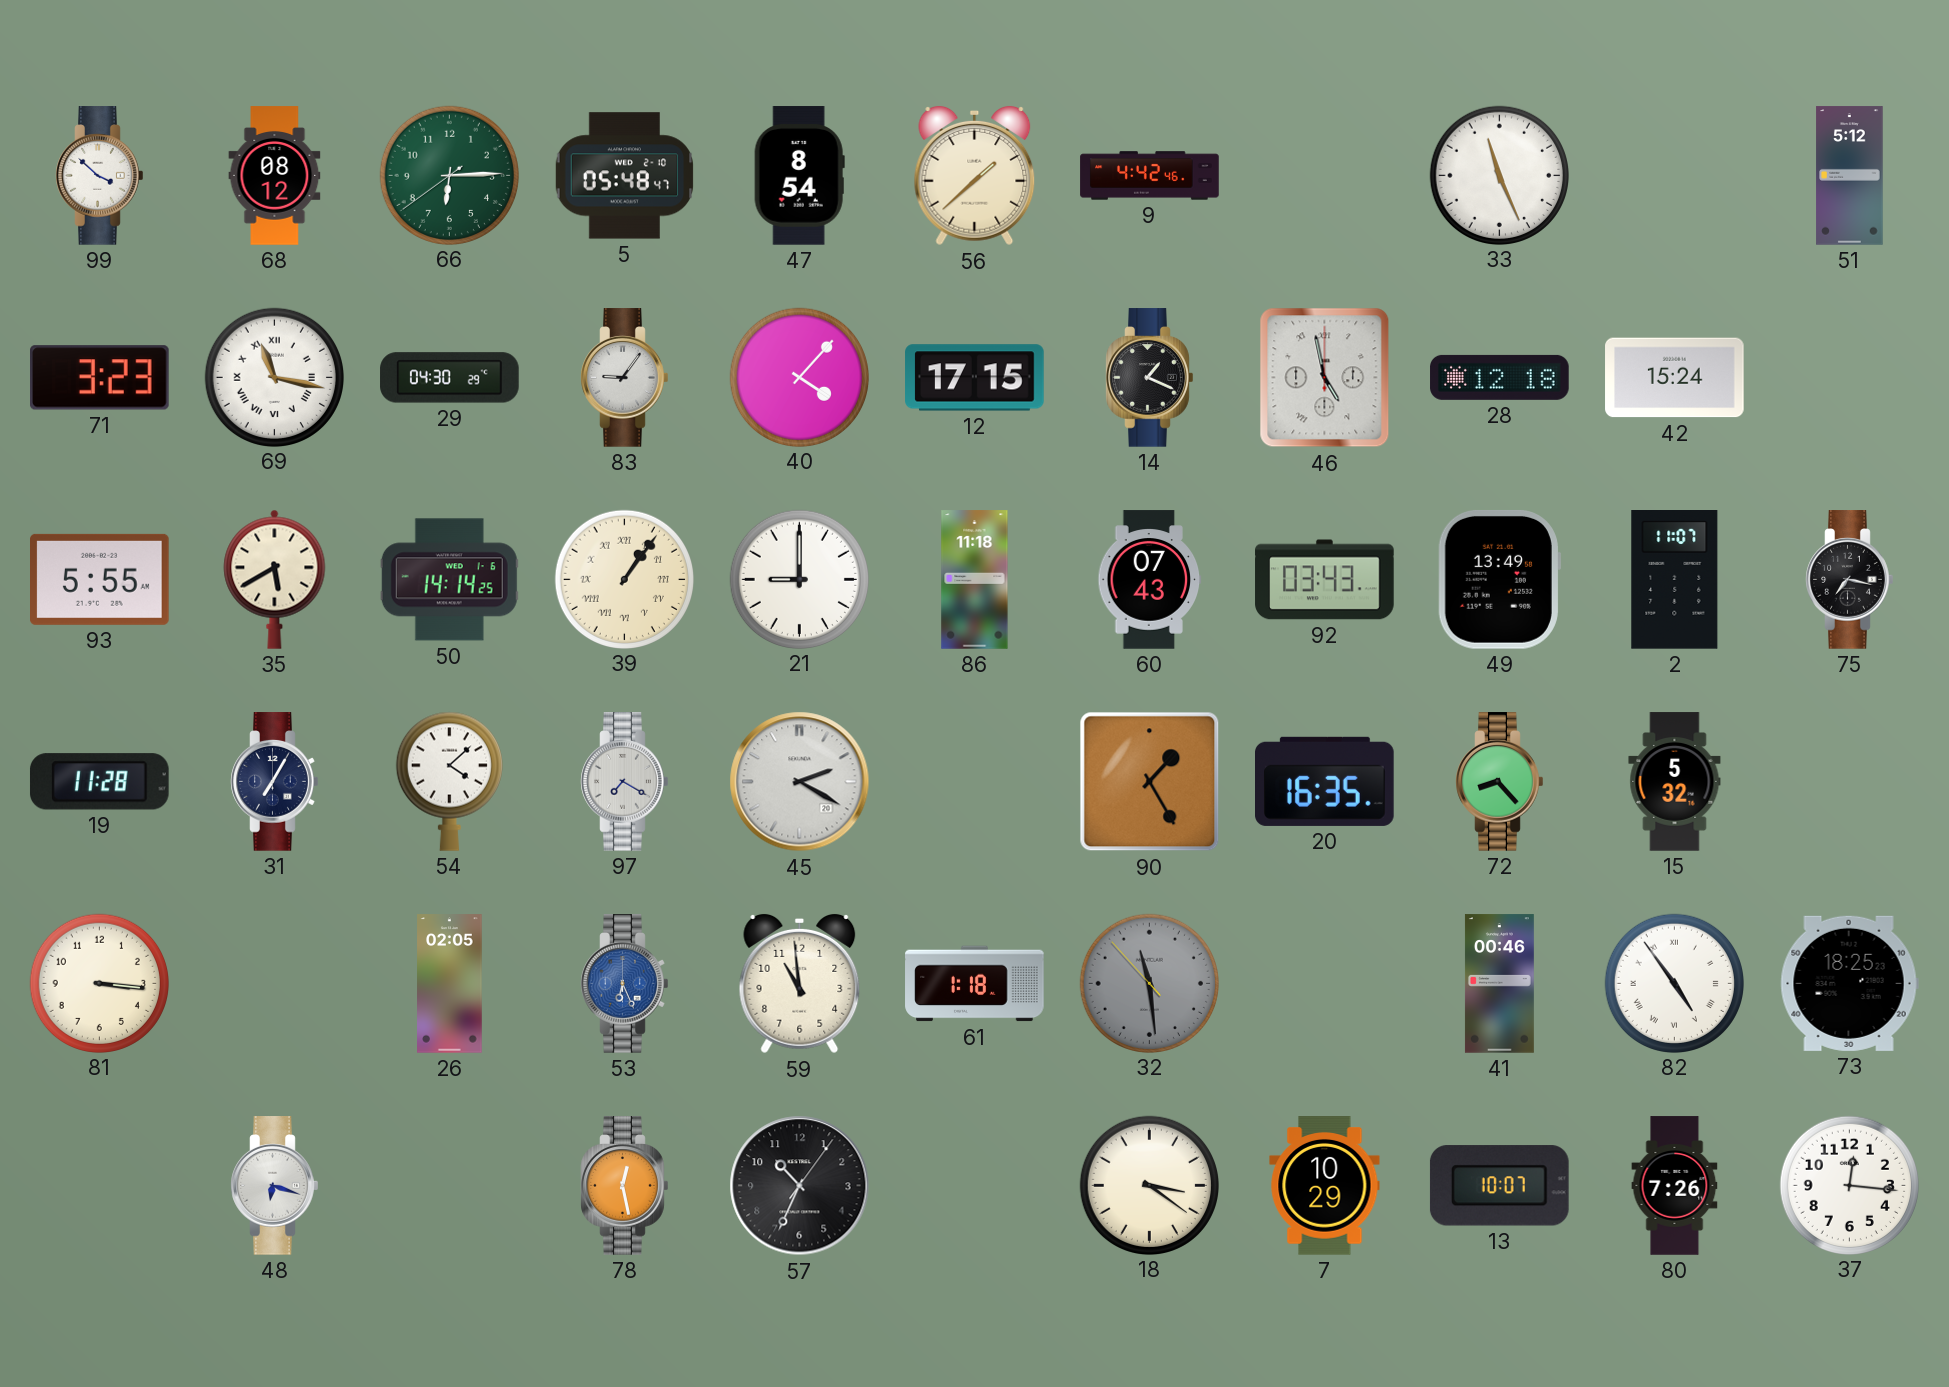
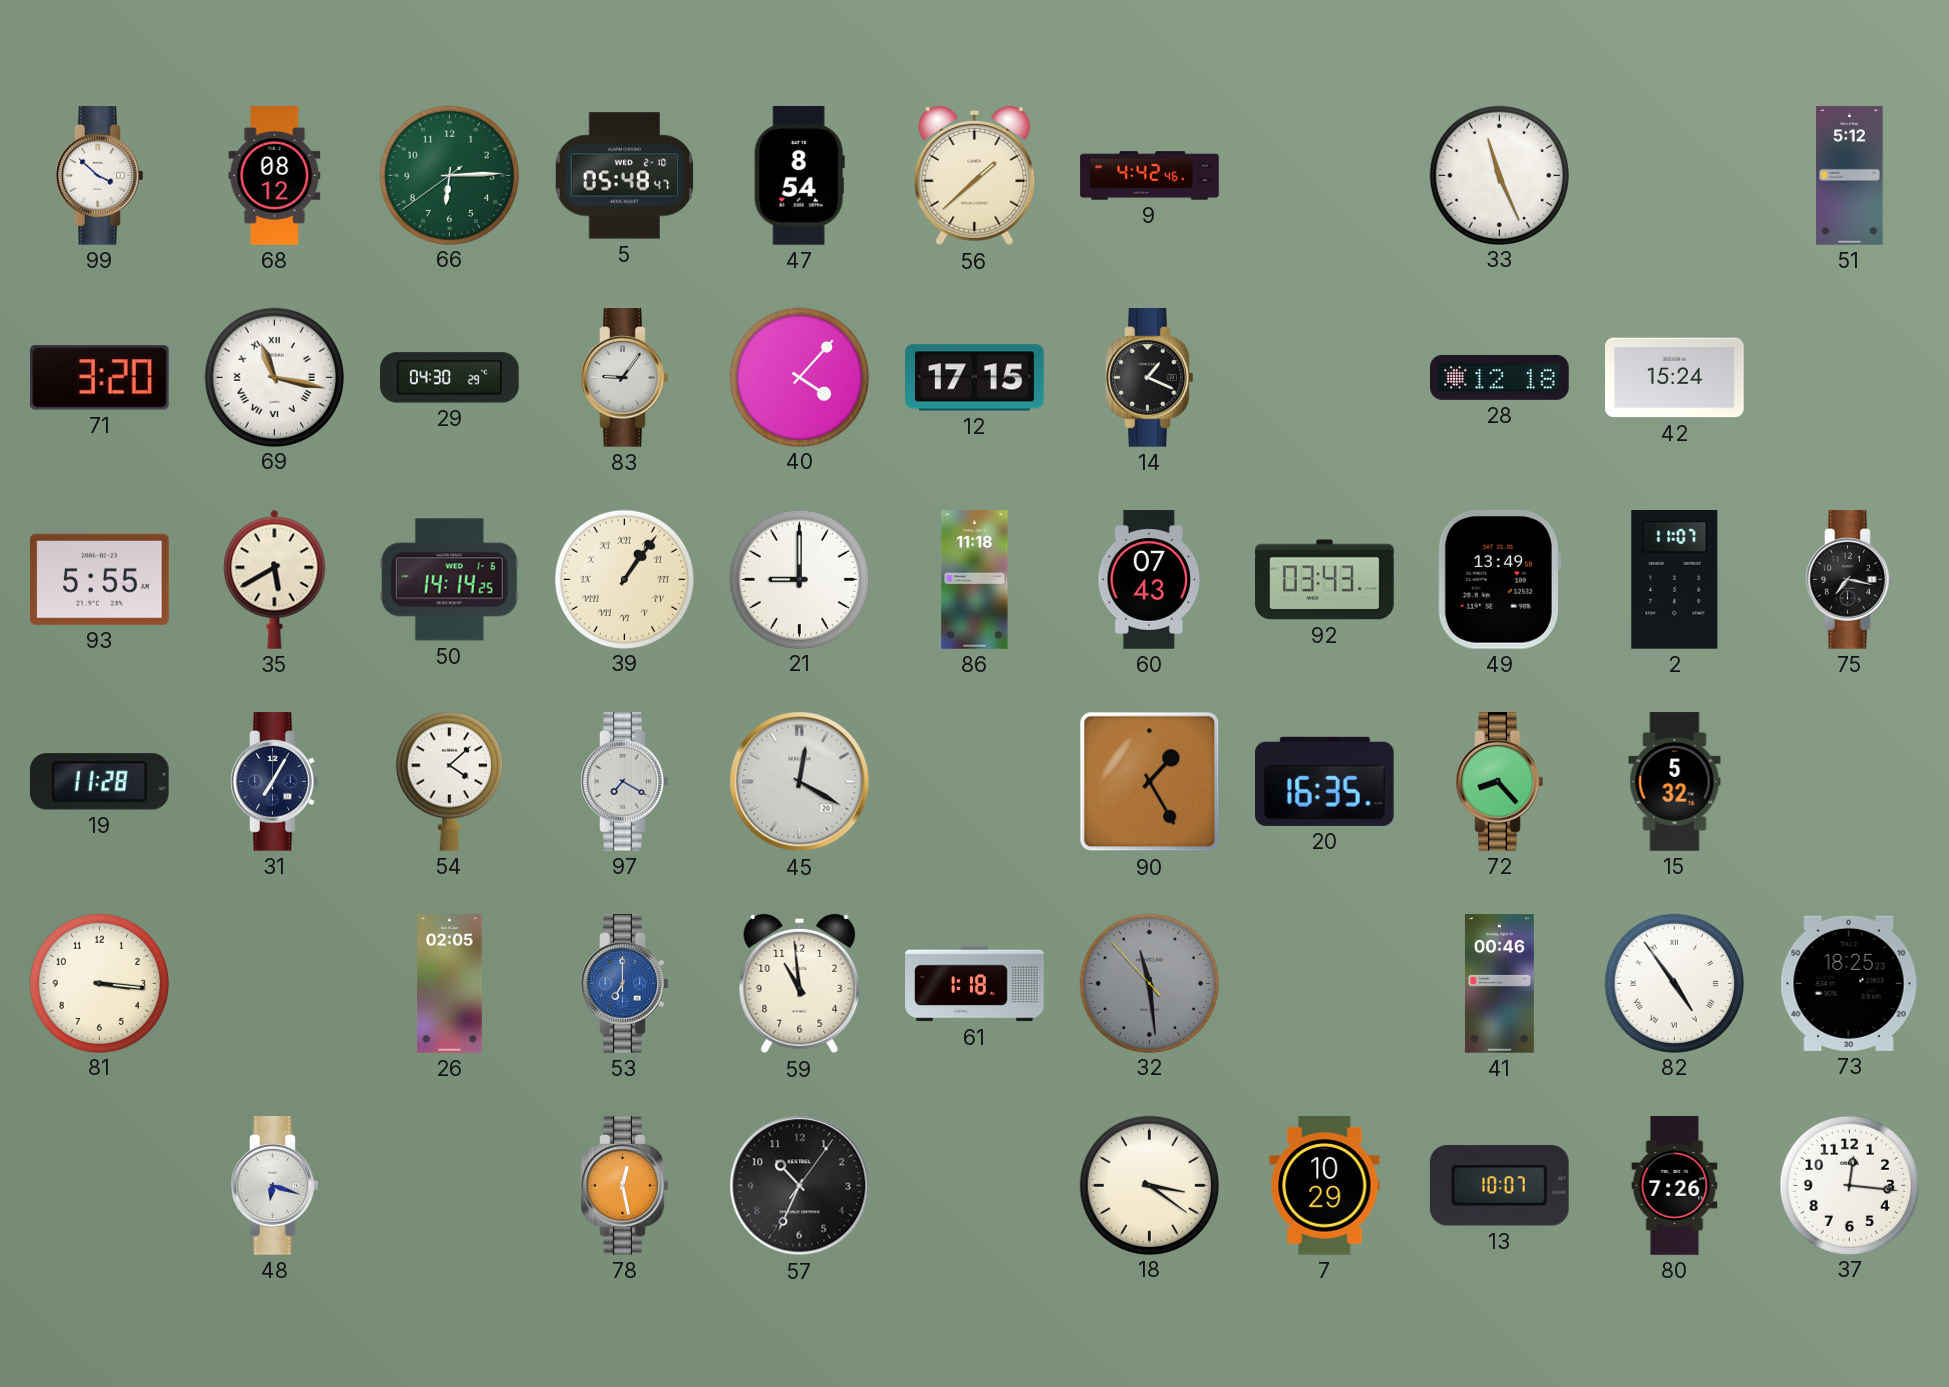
71: 3:23 -> 3:20
46: 4:58 -> none
45: 2:20 -> 12:20
53: 6:26 -> 7:00
